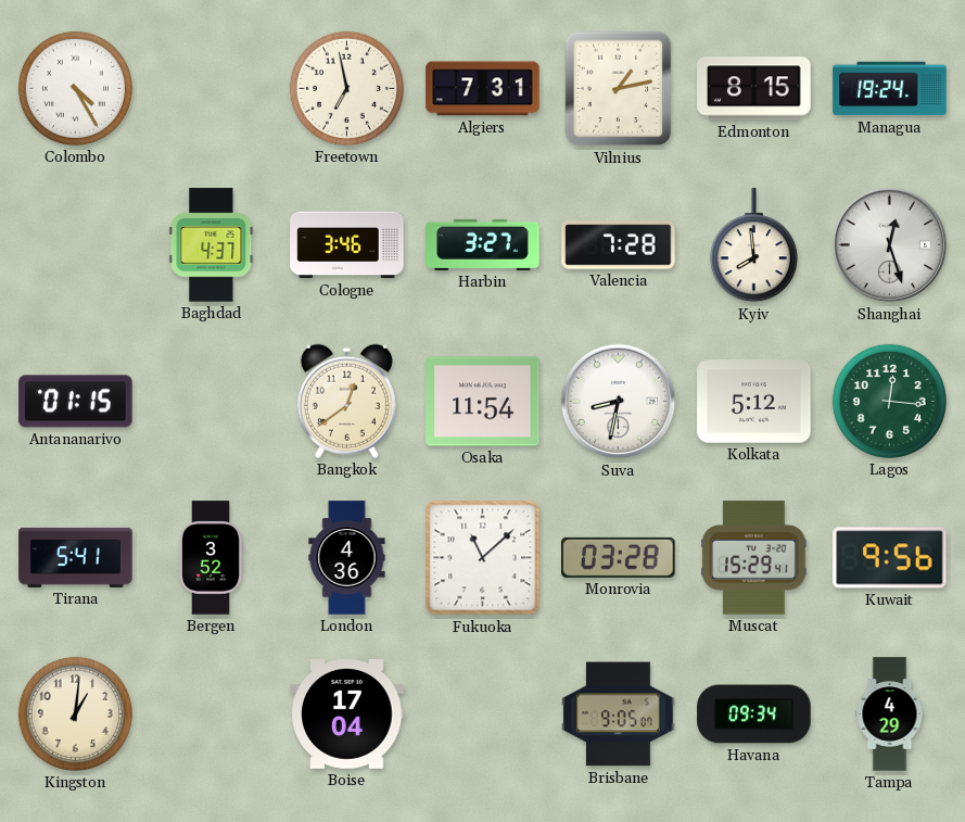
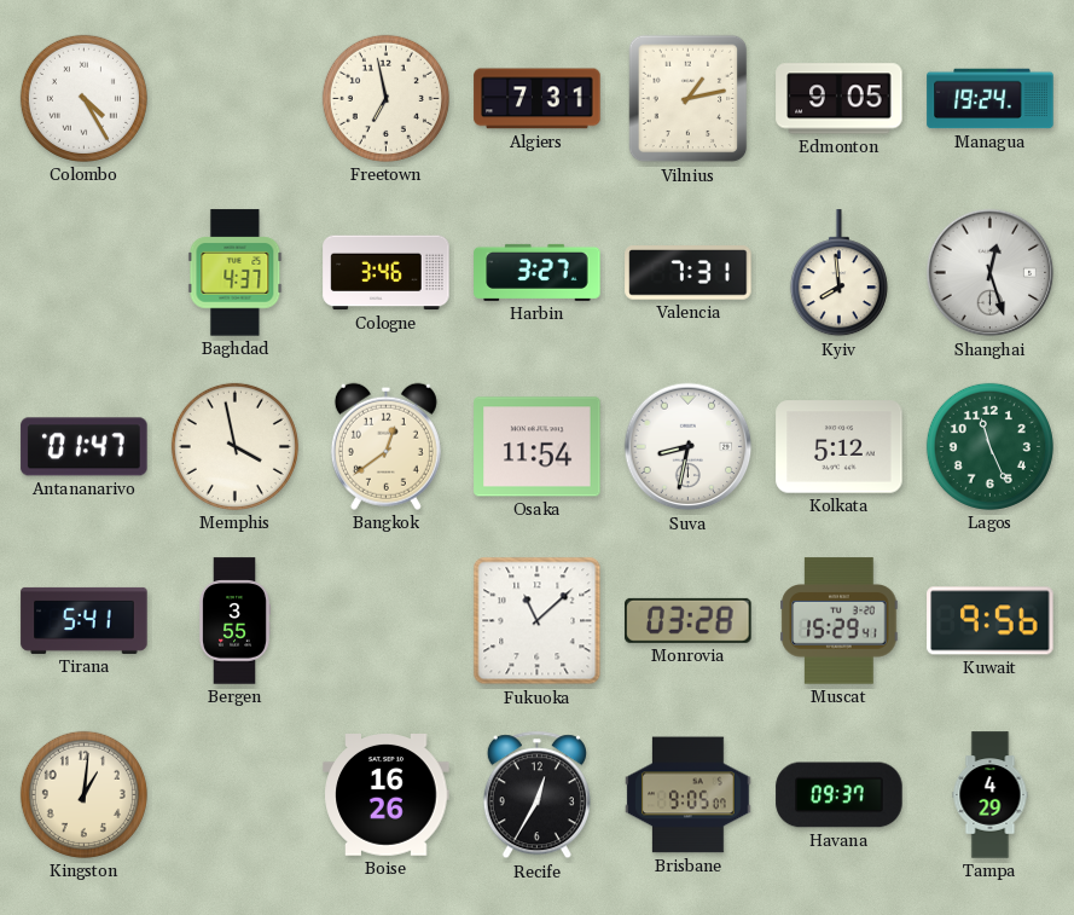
Edmonton: 8:15 -> 9:05
Valencia: 7:28 -> 7:31
Antananarivo: 01:15 -> 01:47
Memphis: none -> 3:58
Lagos: 12:16 -> 11:26
Bergen: 3:52 -> 3:55
London: 4:36 -> none
Boise: 17:04 -> 16:26
Recife: none -> 12:35
Havana: 09:34 -> 09:37
